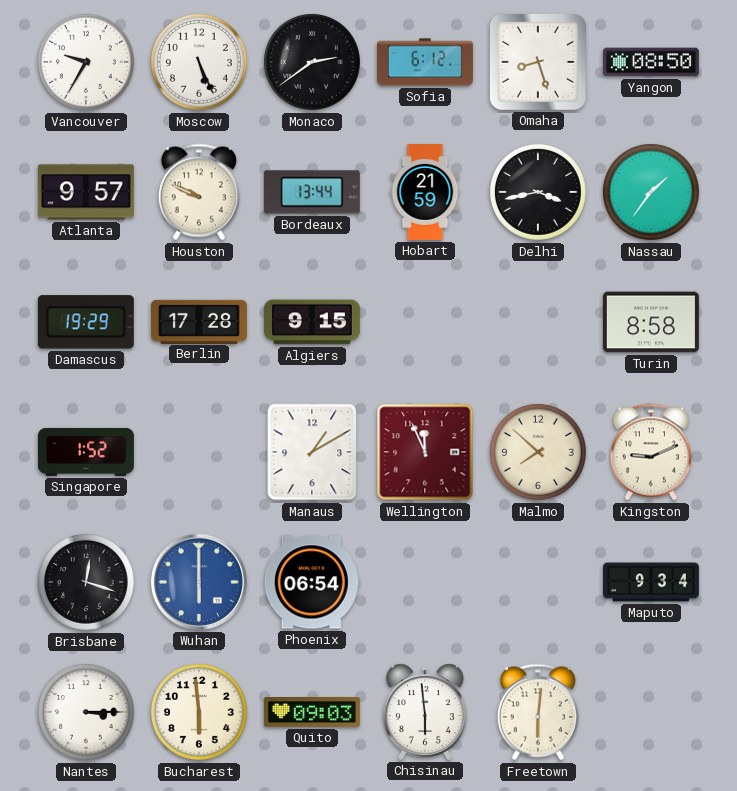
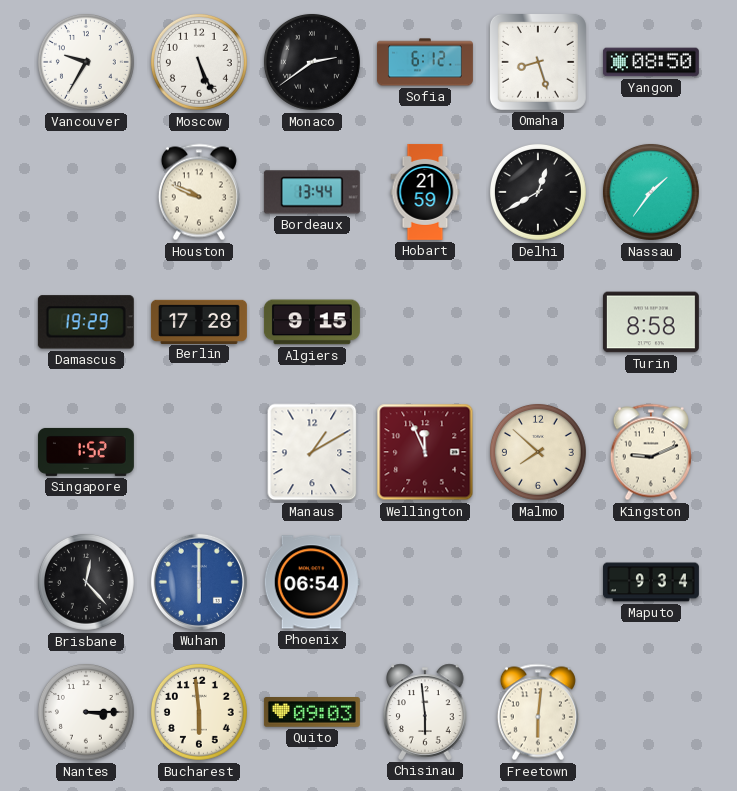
Atlanta: 9:57 -> none
Delhi: 3:43 -> 12:40
Brisbane: 12:18 -> 12:23
